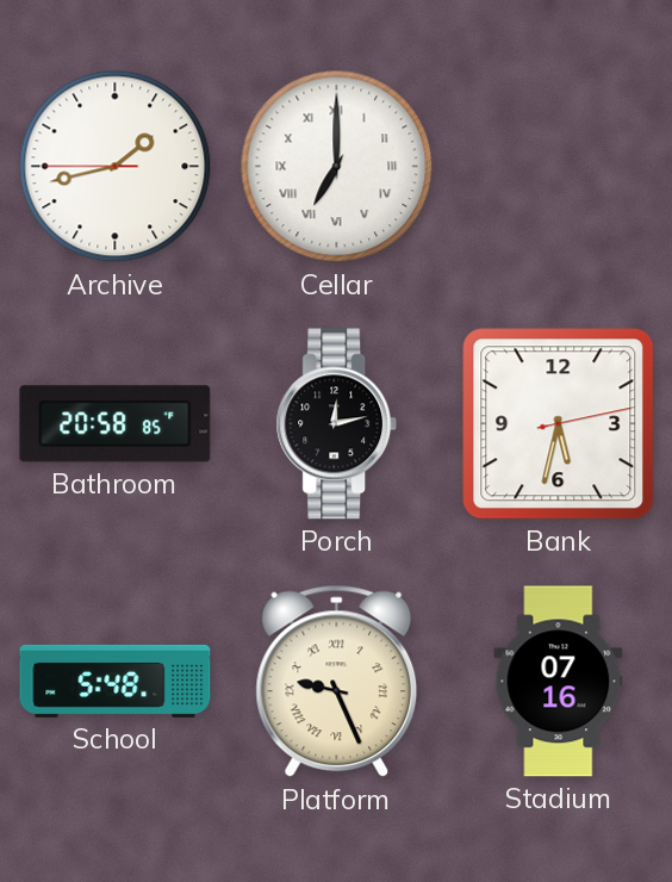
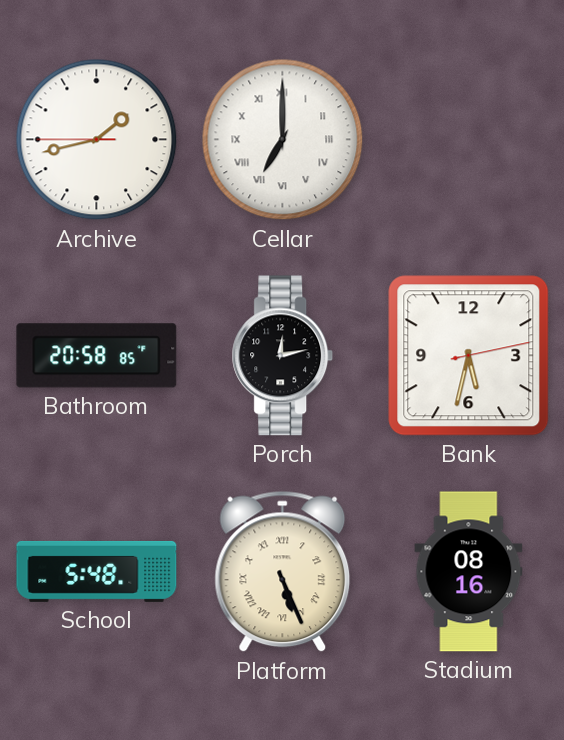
Platform: 9:26 -> 5:26
Stadium: 07:16 -> 08:16
